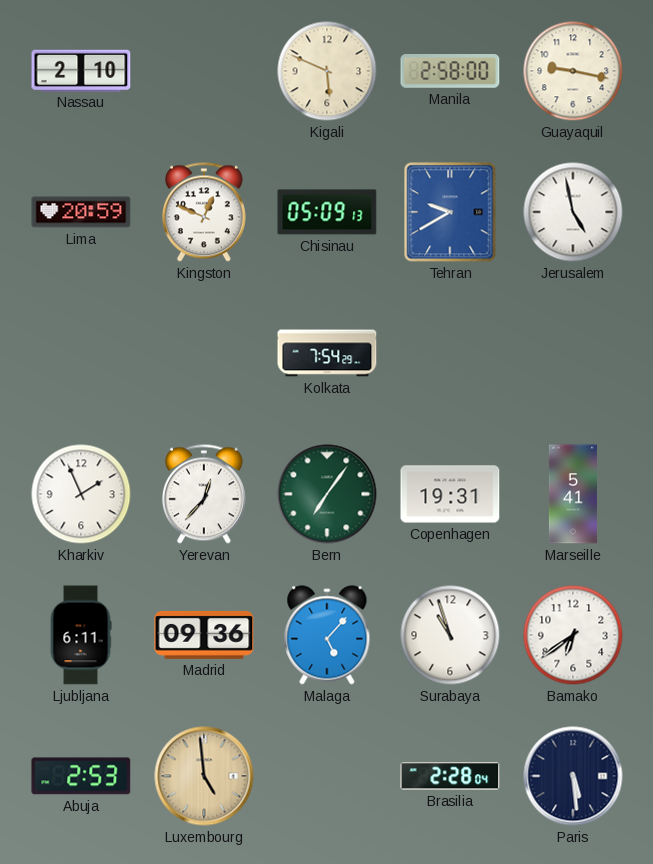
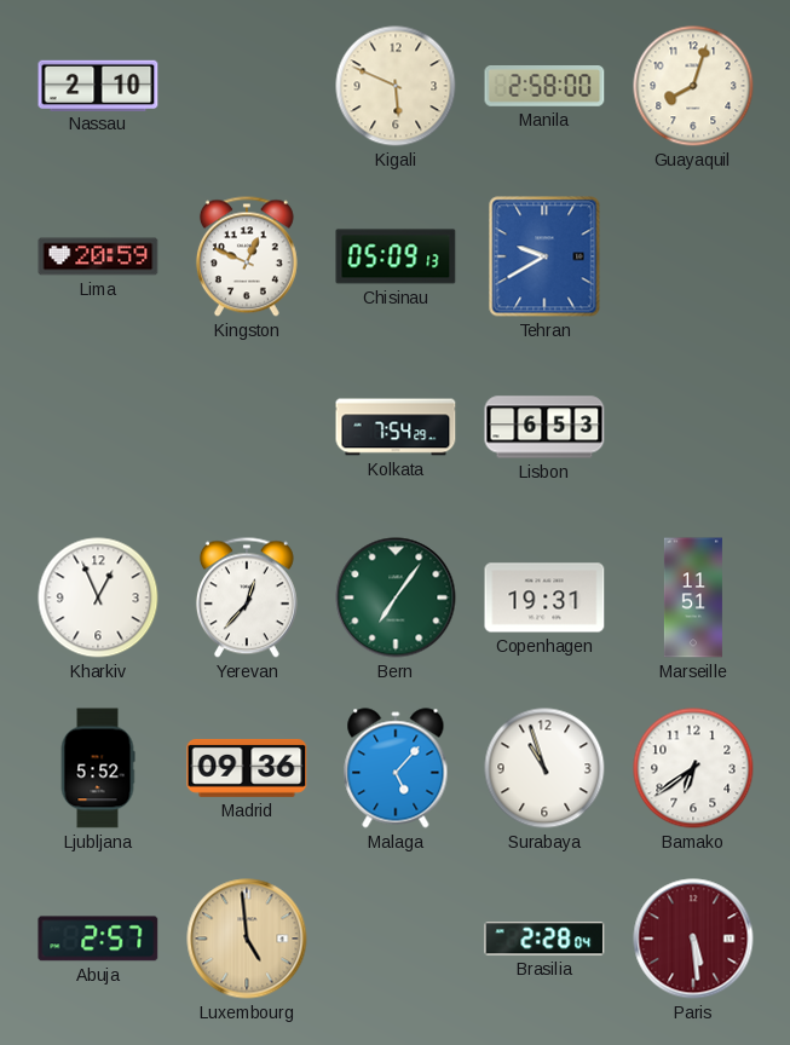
Guayaquil: 9:17 -> 8:03
Jerusalem: 4:58 -> none
Lisbon: none -> 6:53
Kharkiv: 1:56 -> 12:56
Marseille: 5:41 -> 11:51
Ljubljana: 6:11 -> 5:52
Abuja: 2:53 -> 2:57
Paris dial: navy -> burgundy
